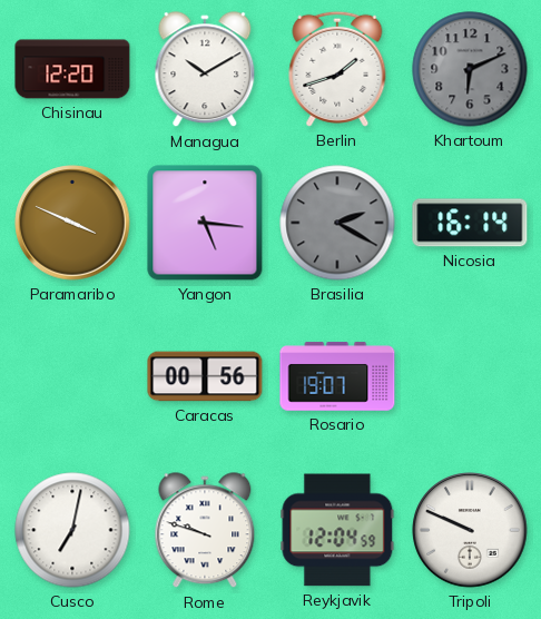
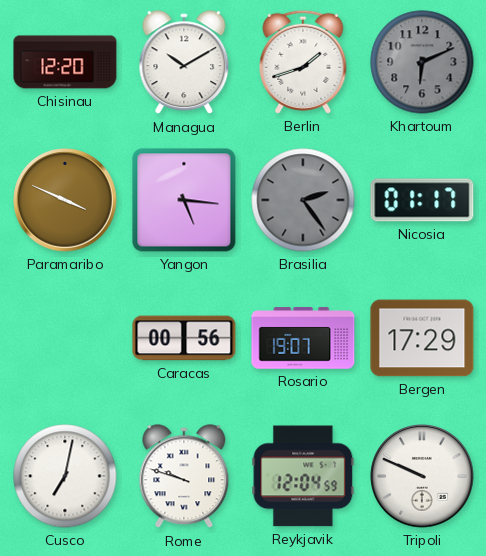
Brasilia: 2:20 -> 2:24
Nicosia: 16:14 -> 01:17
Bergen: none -> 17:29
